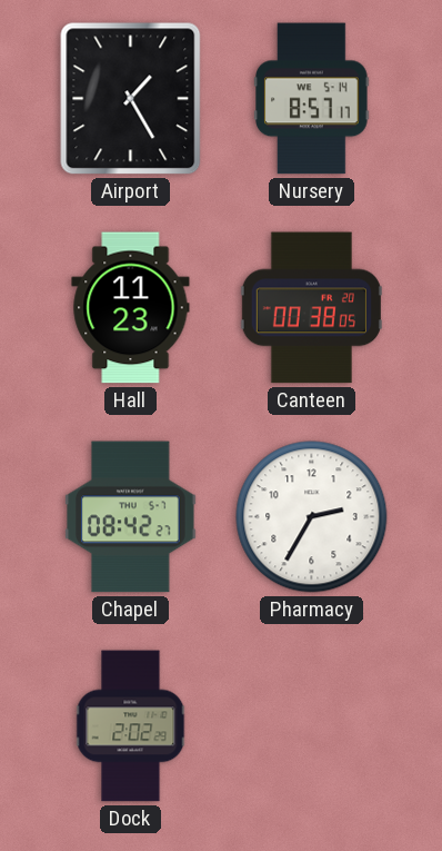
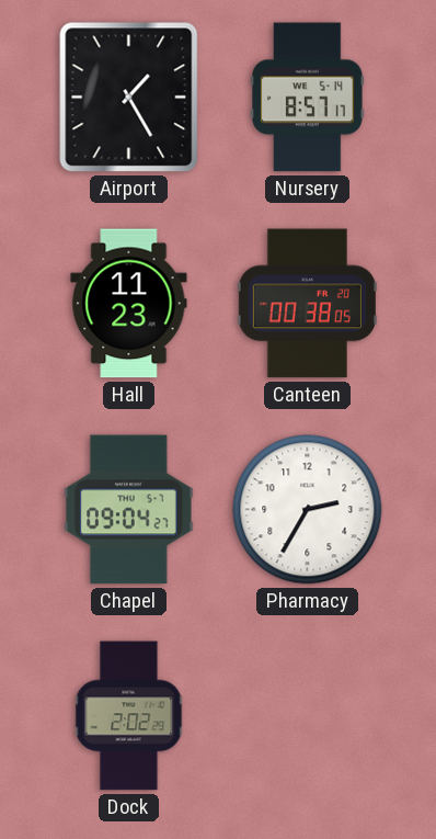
Chapel: 08:42 -> 09:04
